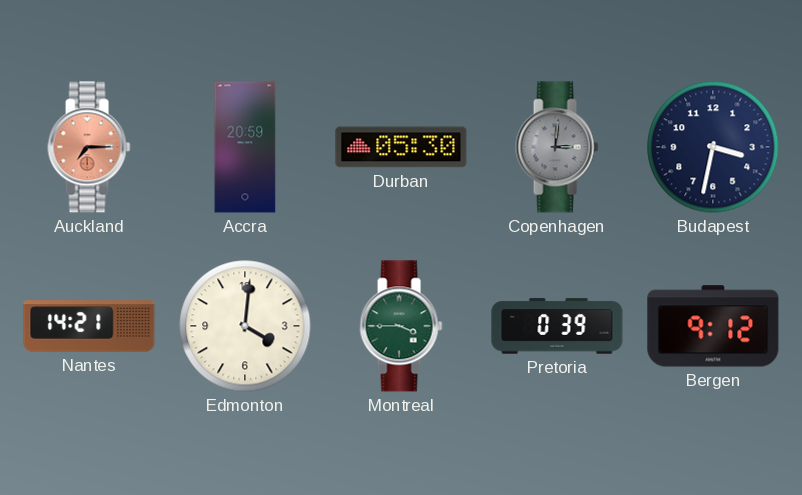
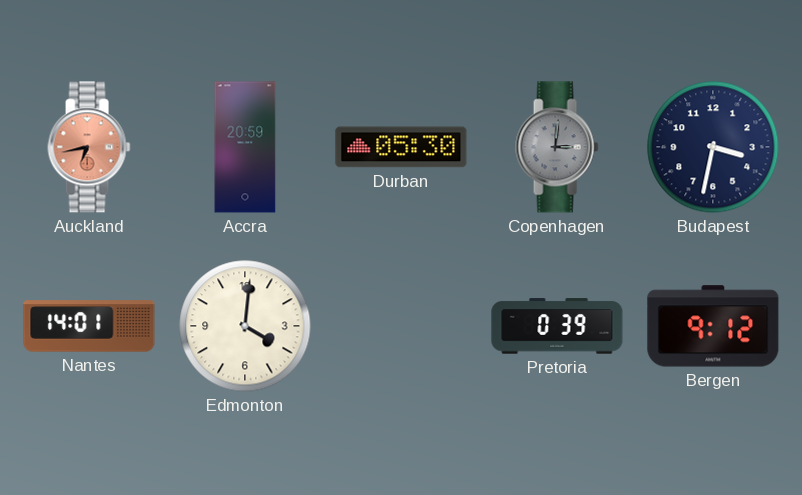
Auckland: 7:15 -> 6:43
Nantes: 14:21 -> 14:01
Montreal: 3:45 -> none
